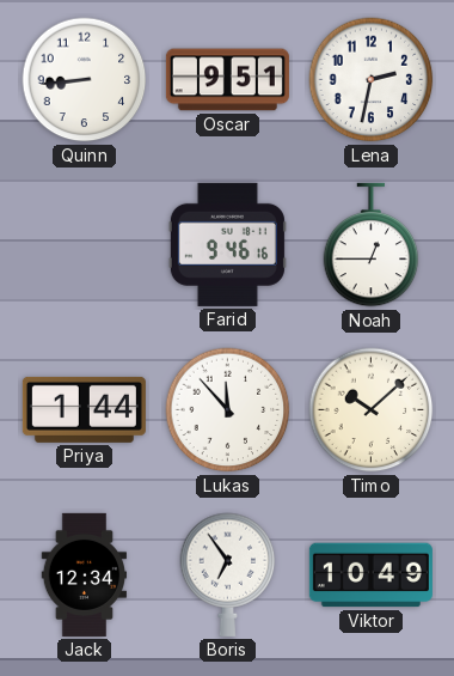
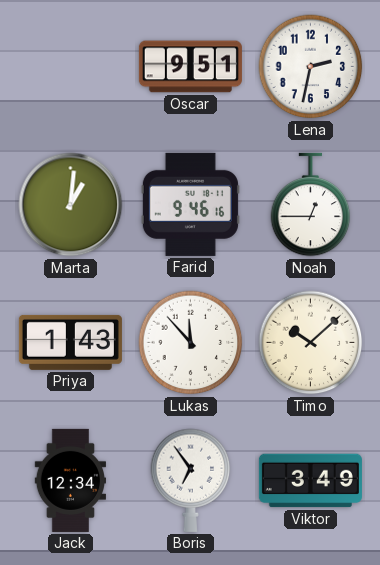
Quinn: 8:44 -> none
Marta: none -> 1:01
Priya: 1:44 -> 1:43
Viktor: 10:49 -> 3:49
